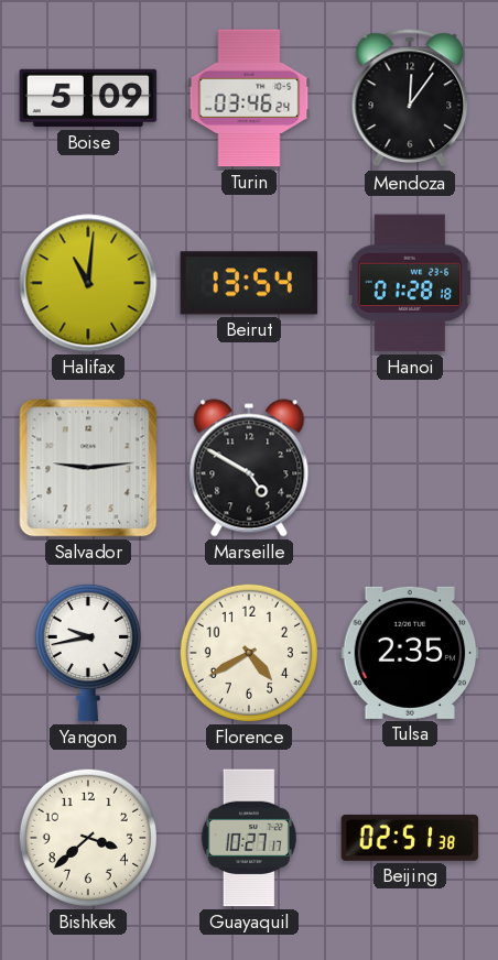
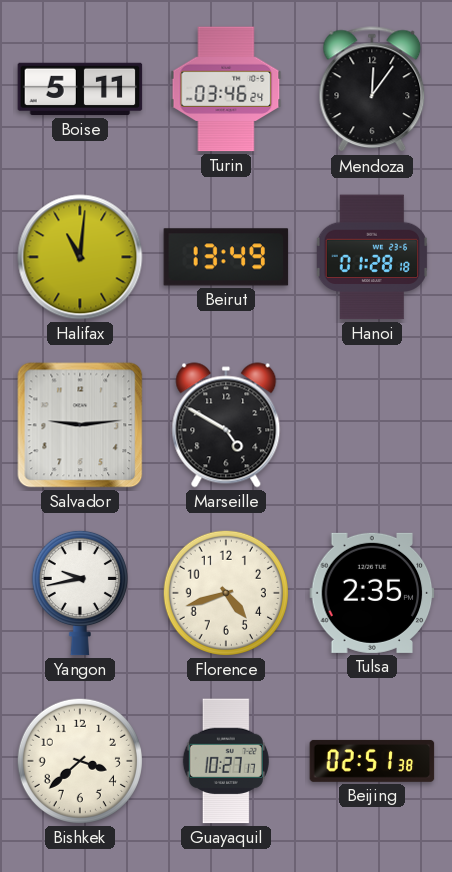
Boise: 5:09 -> 5:11
Beirut: 13:54 -> 13:49
Florence: 4:40 -> 4:42
